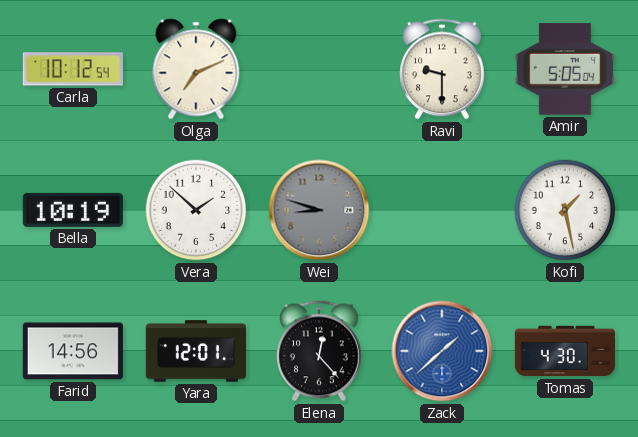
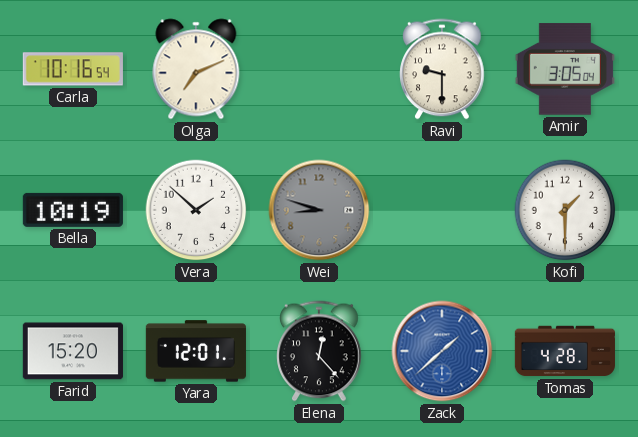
Carla: 10:12 -> 10:16
Amir: 5:05 -> 3:05
Kofi: 1:28 -> 1:30
Farid: 14:56 -> 15:20
Tomas: 4:30 -> 4:28
